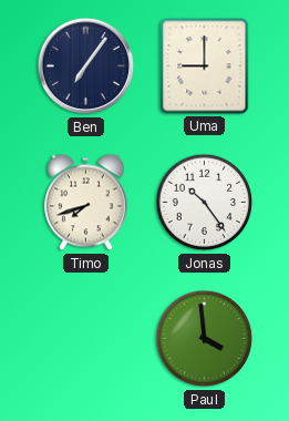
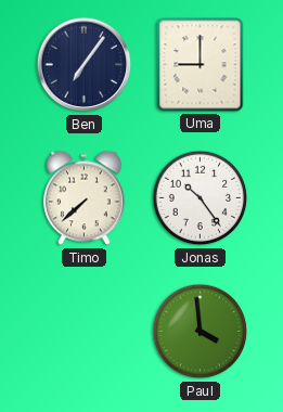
Timo: 7:42 -> 7:38
